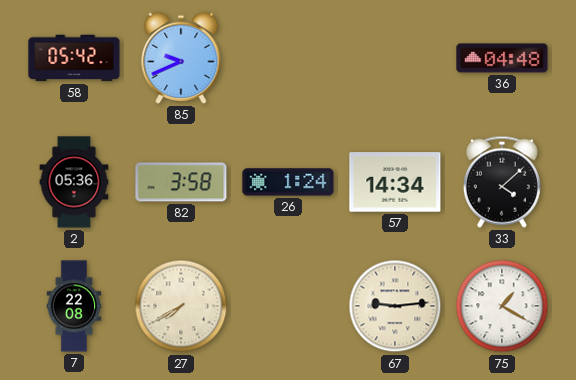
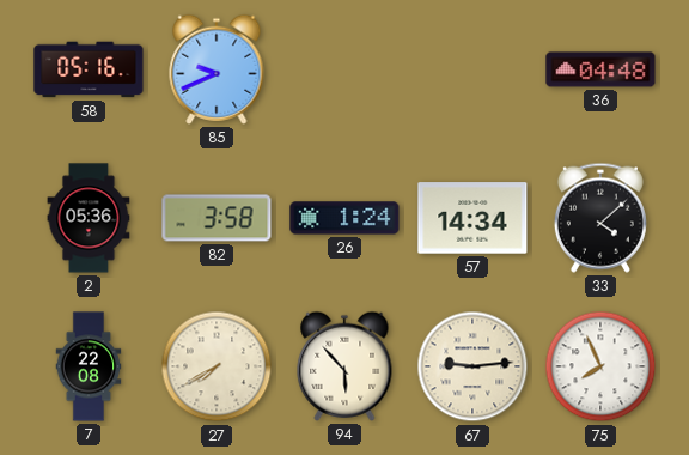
58: 05:42 -> 05:16
94: none -> 5:53
75: 1:20 -> 7:56
